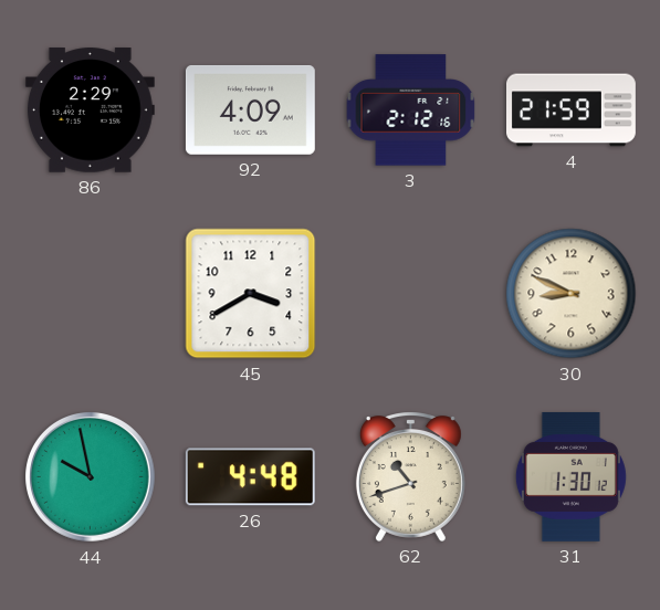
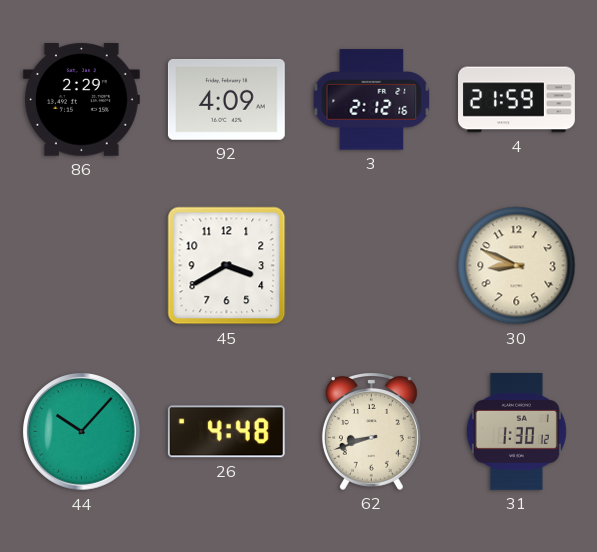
44: 9:58 -> 10:07
62: 10:42 -> 8:42
